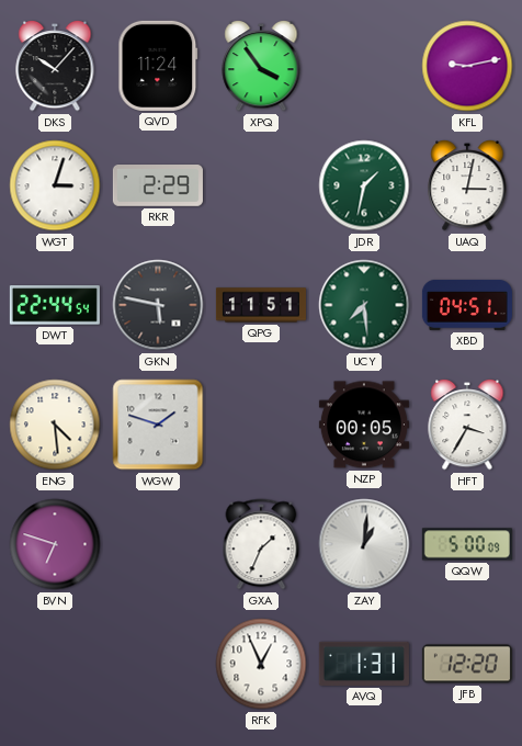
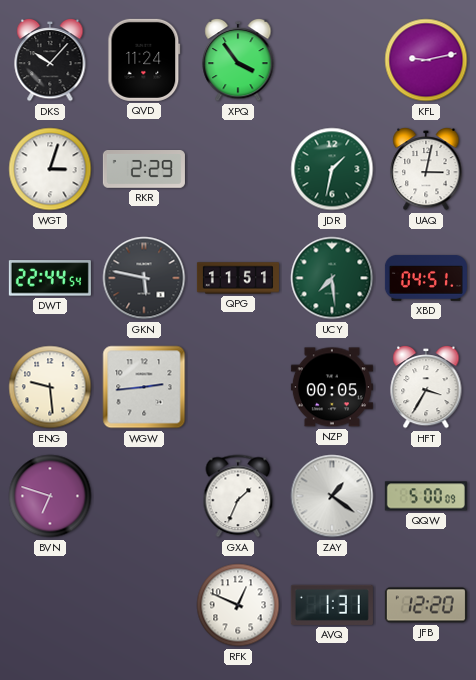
ENG: 4:29 -> 9:29
WGW: 1:48 -> 2:44
ZAY: 1:01 -> 1:21
RFK: 12:56 -> 12:49
